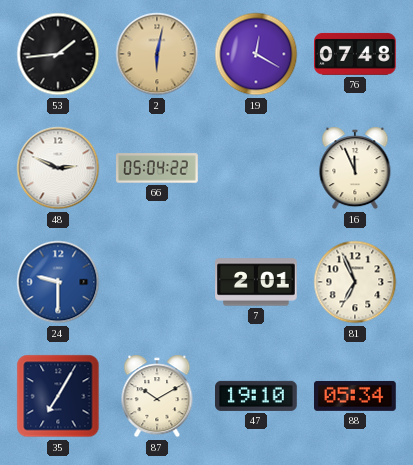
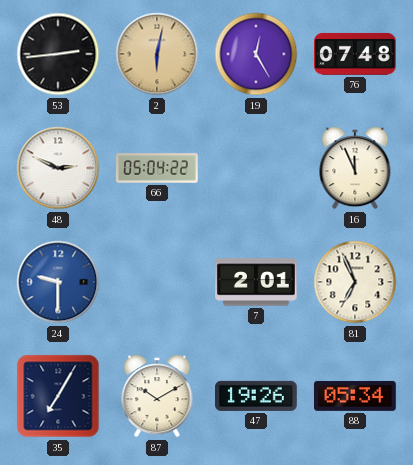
53: 1:44 -> 2:44
19: 12:20 -> 12:25
47: 19:10 -> 19:26
